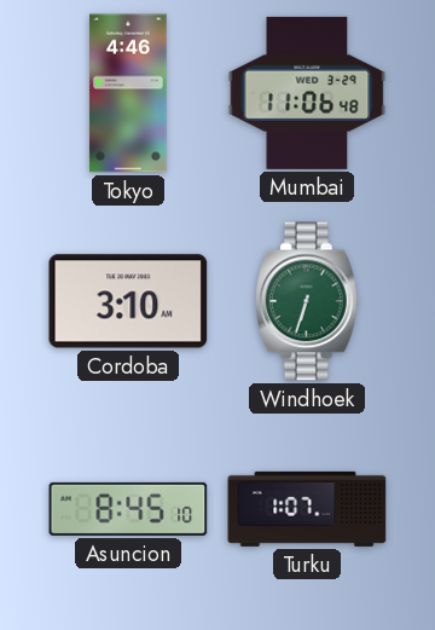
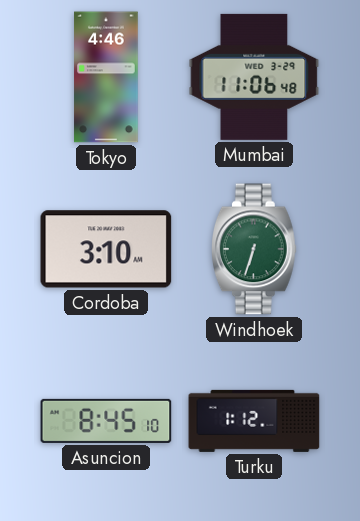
Turku: 1:07 -> 1:12
